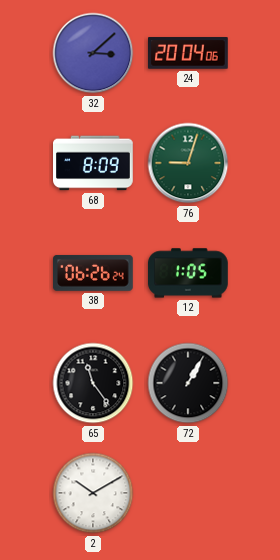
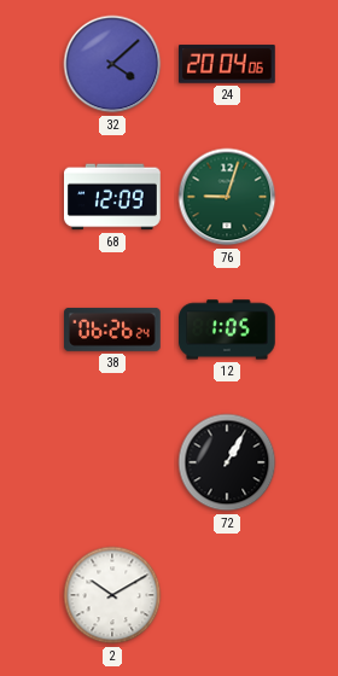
32: 3:08 -> 4:08
68: 8:09 -> 12:09
65: 11:24 -> none
